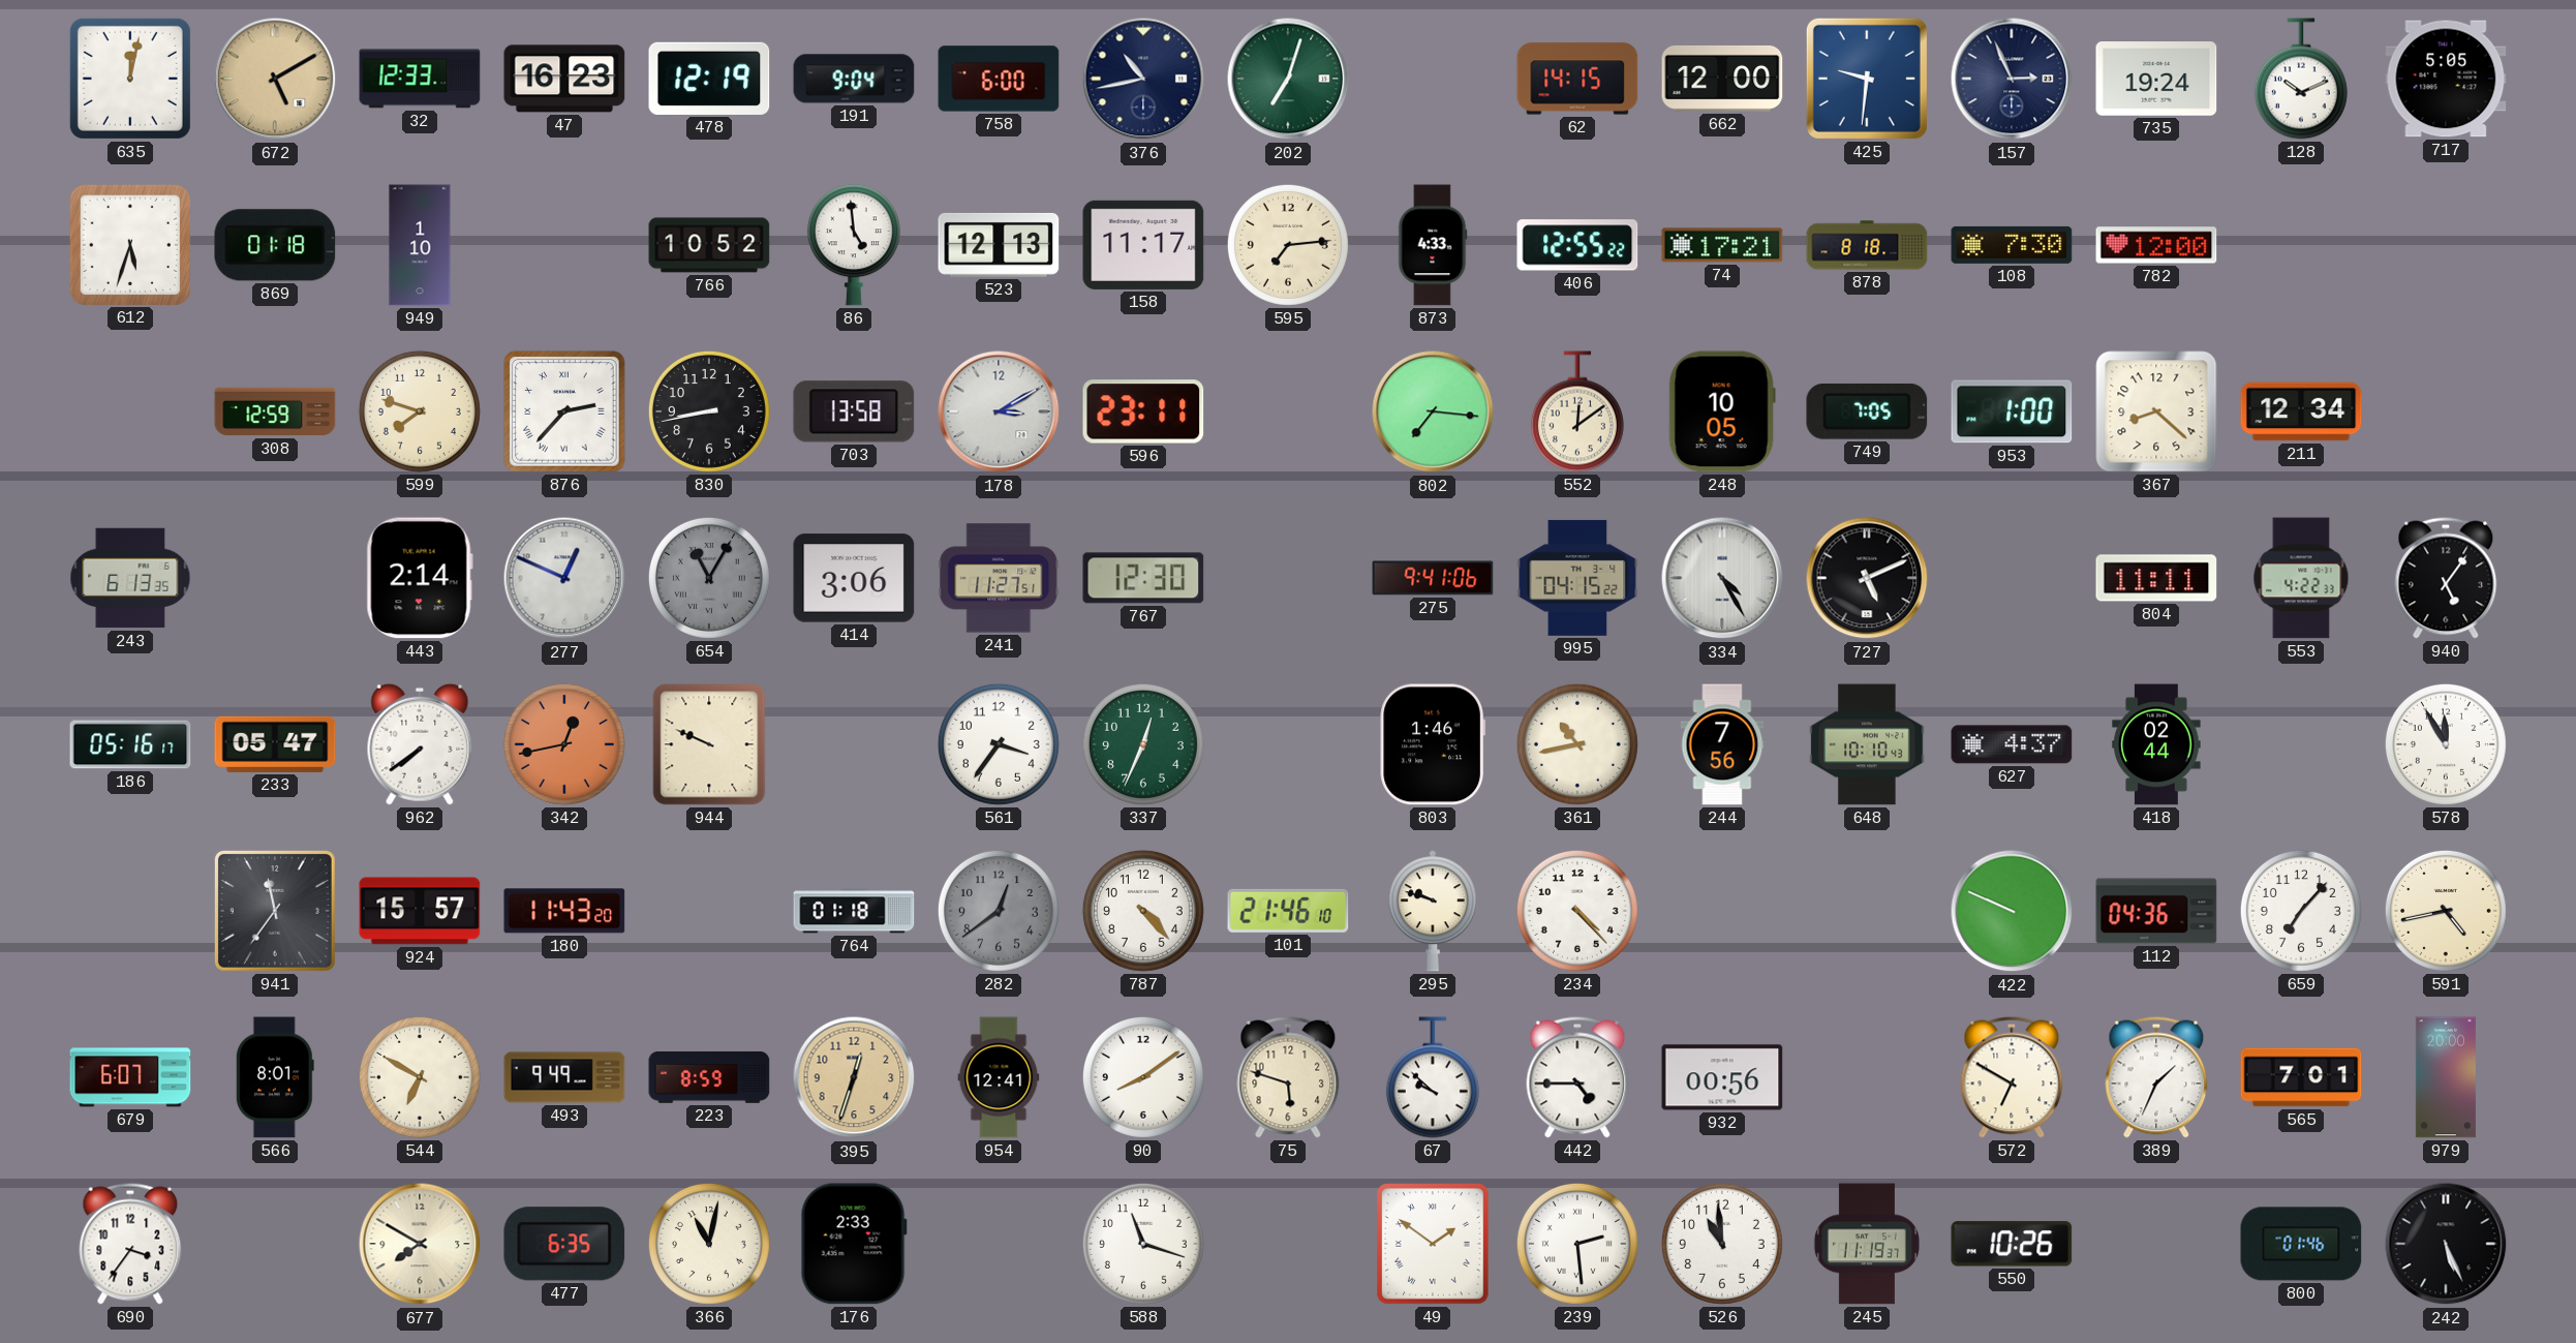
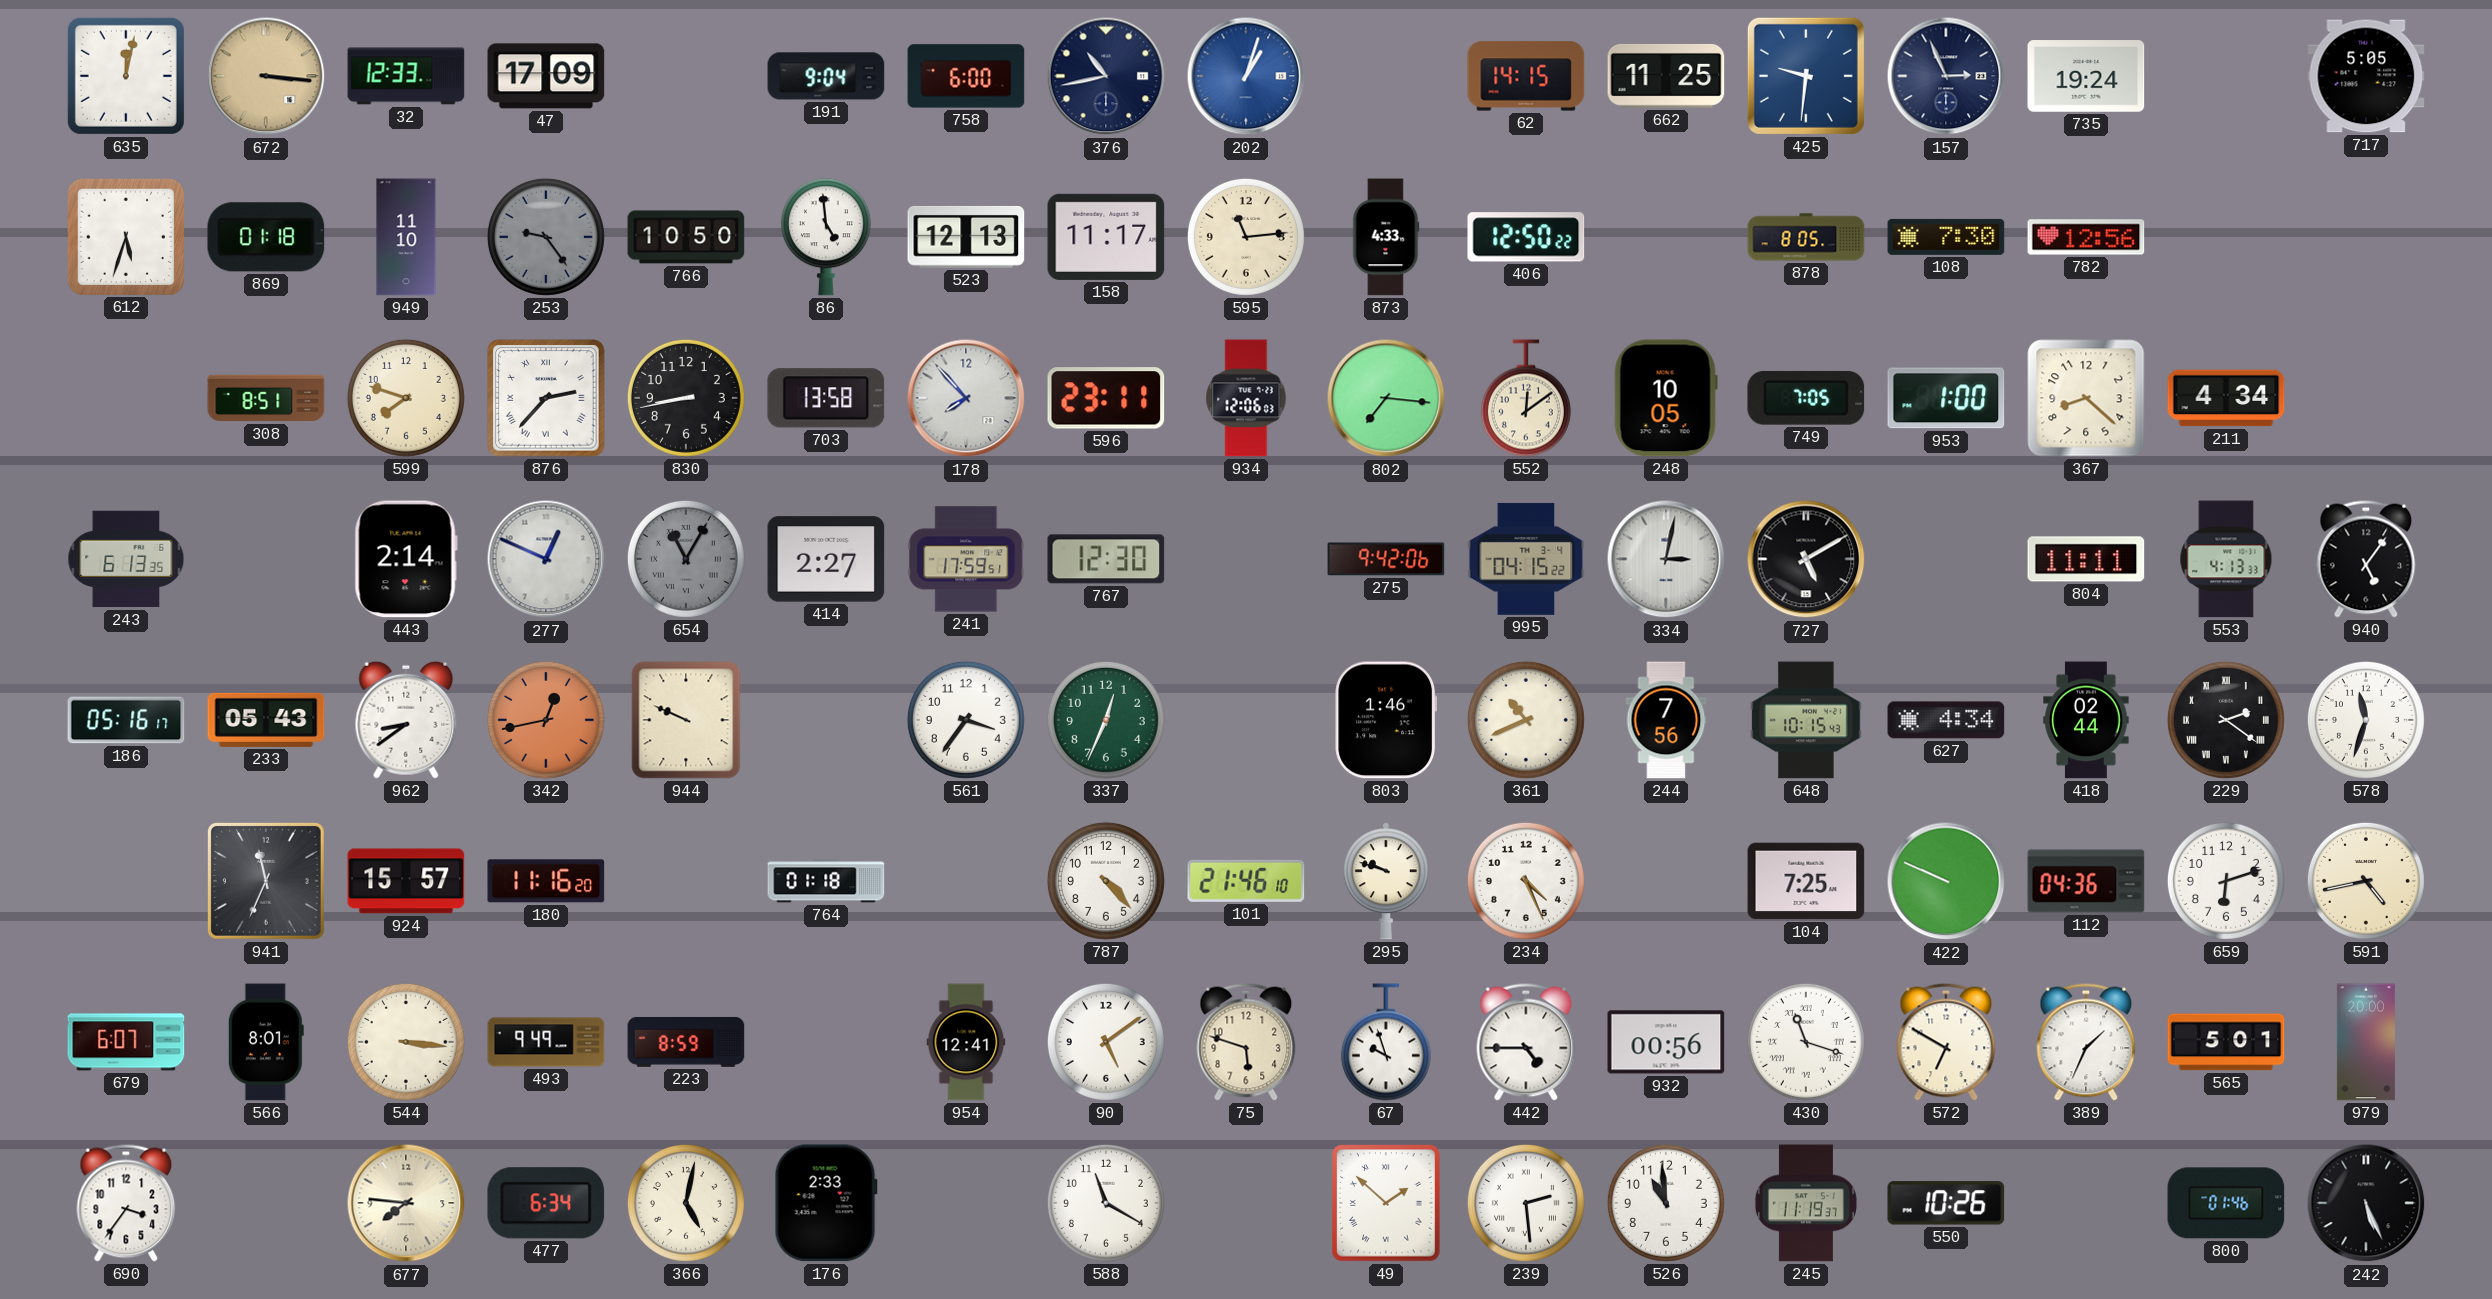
672: 5:10 -> 3:16
47: 16:23 -> 17:09
478: 12:19 -> none
202: 7:03 -> 1:03
202 dial: green -> blue
662: 12:00 -> 11:25
128: 10:11 -> none
949: 1:10 -> 11:10
253: none -> 9:24
766: 10:52 -> 10:50
595: 7:14 -> 11:14
406: 12:55 -> 12:50
74: 17:21 -> none
878: 8:18 -> 8:05
782: 12:00 -> 12:56
308: 12:59 -> 8:51
178: 3:10 -> 7:53
934: none -> 12:06
211: 12:34 -> 4:34
414: 3:06 -> 2:27
241: 11:27 -> 17:59
275: 9:41 -> 9:42
334: 4:25 -> 3:02
727: 5:11 -> 5:10
553: 4:22 -> 4:13
233: 05:47 -> 05:43
962: 7:39 -> 8:39
361: 10:43 -> 10:41
648: 10:10 -> 10:15
627: 4:37 -> 4:34
229: none -> 2:21
578: 11:55 -> 11:33
941: 11:36 -> 11:34
180: 11:43 -> 11:16
282: 12:39 -> none
234: 4:23 -> 4:26
104: none -> 7:25
659: 7:07 -> 6:12
544: 6:50 -> 3:16
395: 12:33 -> none
90: 8:09 -> 5:09
67: 9:52 -> 9:57
430: none -> 11:18
565: 7:01 -> 5:01
677: 7:50 -> 7:46
477: 6:35 -> 6:34
366: 11:02 -> 5:02
588: 11:18 -> 11:20
49: 1:51 -> 1:52
